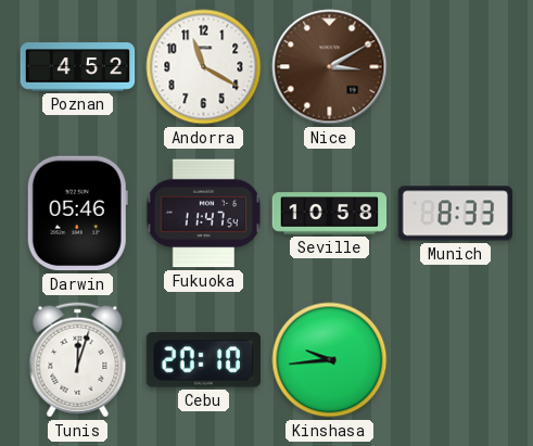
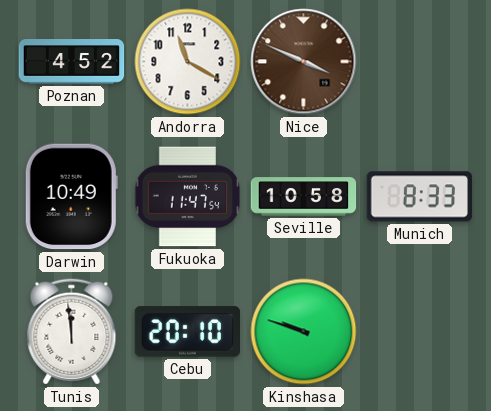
Nice: 3:10 -> 3:49
Darwin: 05:46 -> 10:49
Tunis: 12:03 -> 11:59
Kinshasa: 9:44 -> 9:48
